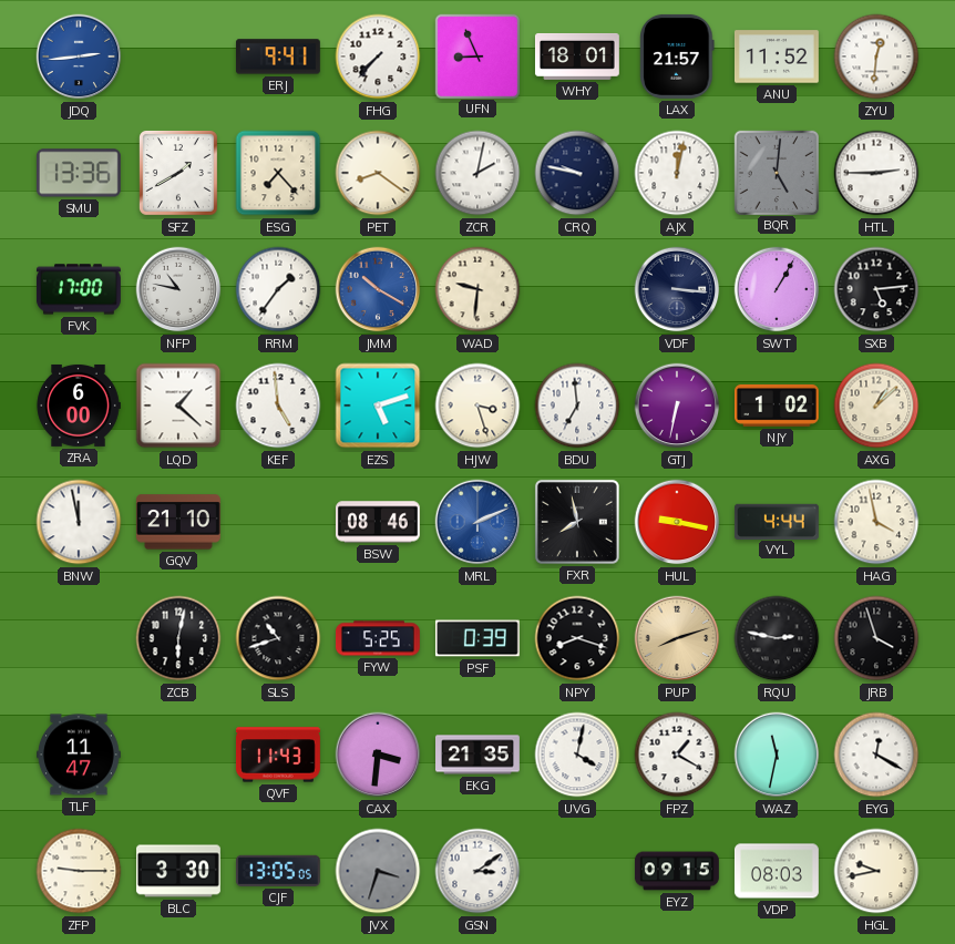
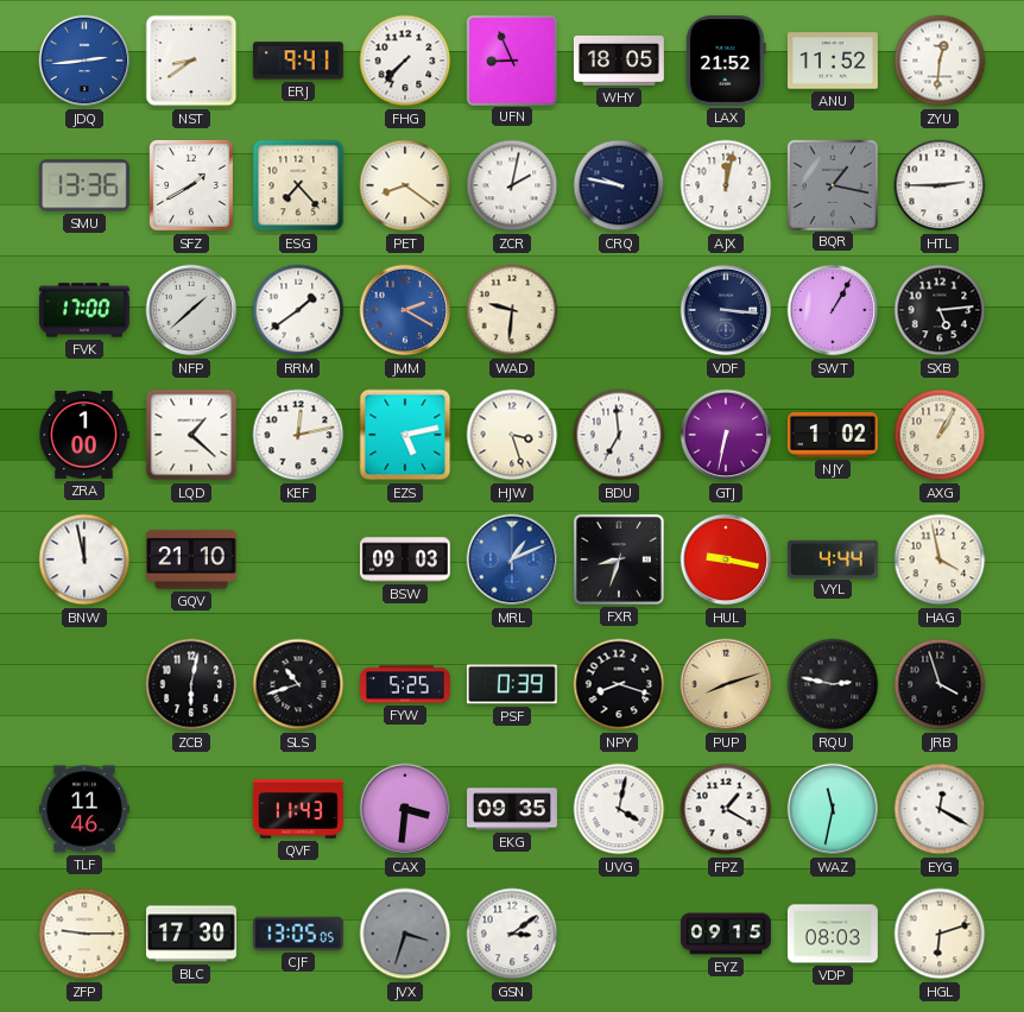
NST: none -> 8:39
WHY: 18:01 -> 18:05
LAX: 21:57 -> 21:52
BQR: 5:01 -> 1:17
NFP: 10:47 -> 1:38
RRM: 1:36 -> 1:39
JMM: 10:20 -> 2:20
ZRA: 6:00 -> 1:00
KEF: 4:59 -> 12:13
EZS: 5:12 -> 5:13
AXG: 1:08 -> 1:05
BSW: 08:46 -> 09:03
MRL: 2:11 -> 1:11
FXR: 7:58 -> 8:33
TLF: 11:47 -> 11:46
EKG: 21:35 -> 09:35
BLC: 3:30 -> 17:30
HGL: 9:43 -> 6:12
